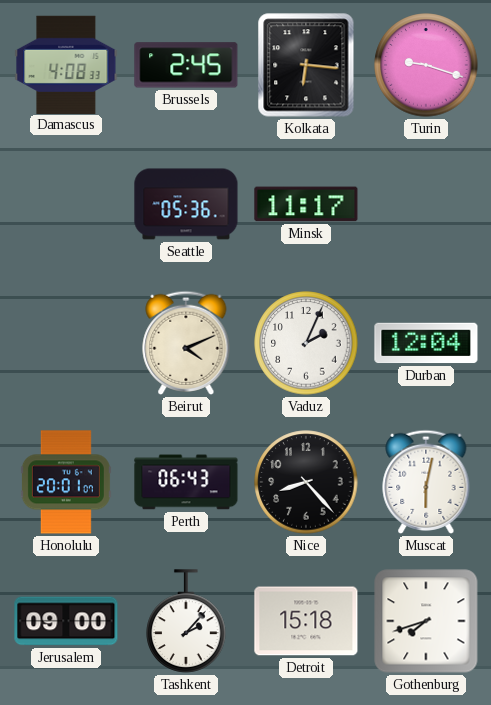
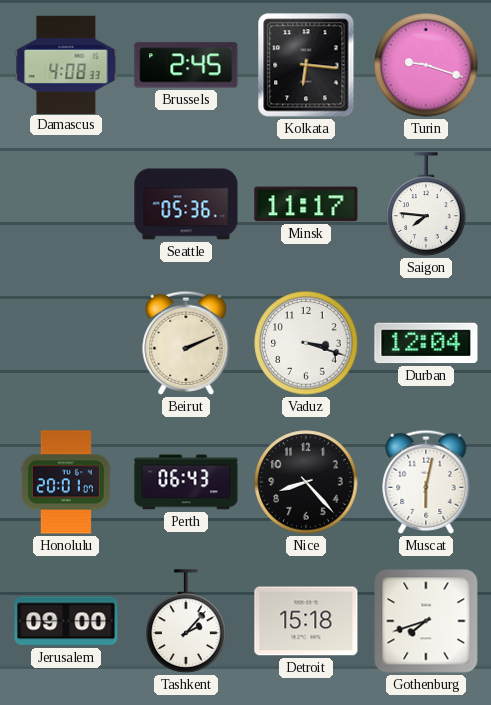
Saigon: none -> 7:46
Beirut: 4:11 -> 2:11
Vaduz: 2:04 -> 3:18
